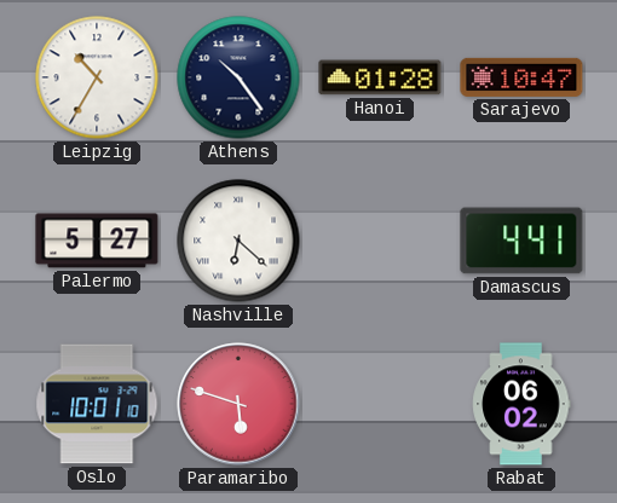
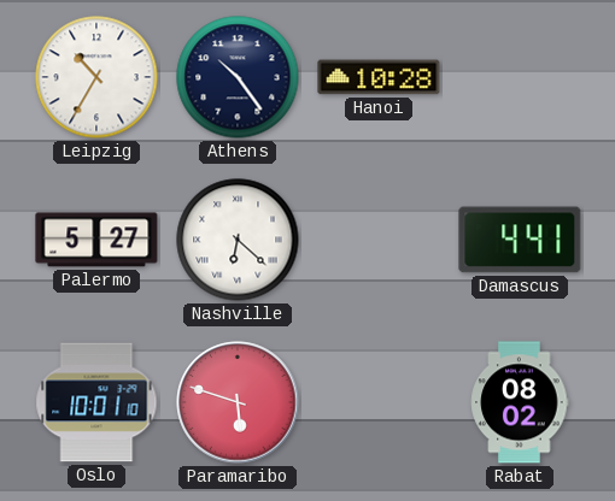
Hanoi: 01:28 -> 10:28
Sarajevo: 10:47 -> none
Rabat: 06:02 -> 08:02
